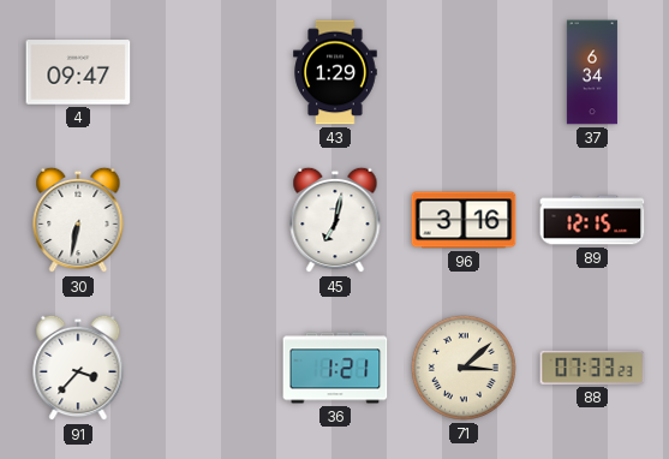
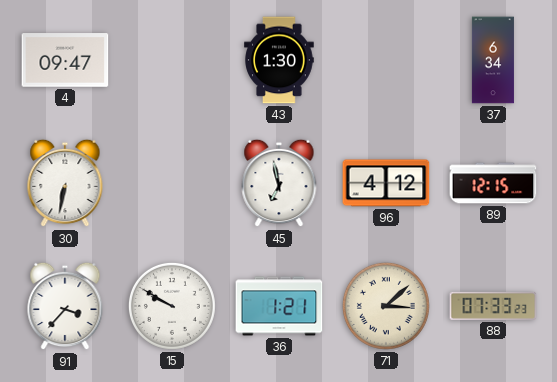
43: 1:29 -> 1:30
45: 7:02 -> 6:58
96: 3:16 -> 4:12
15: none -> 9:50
